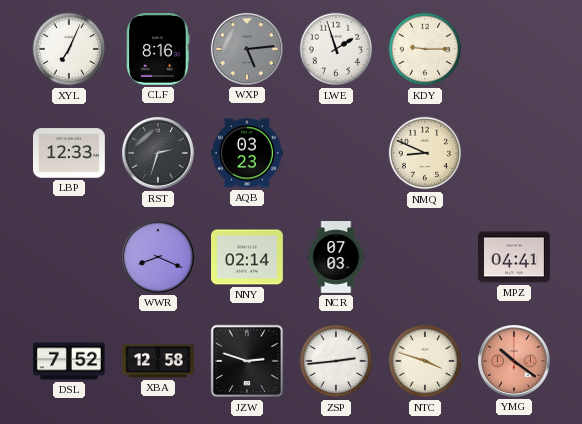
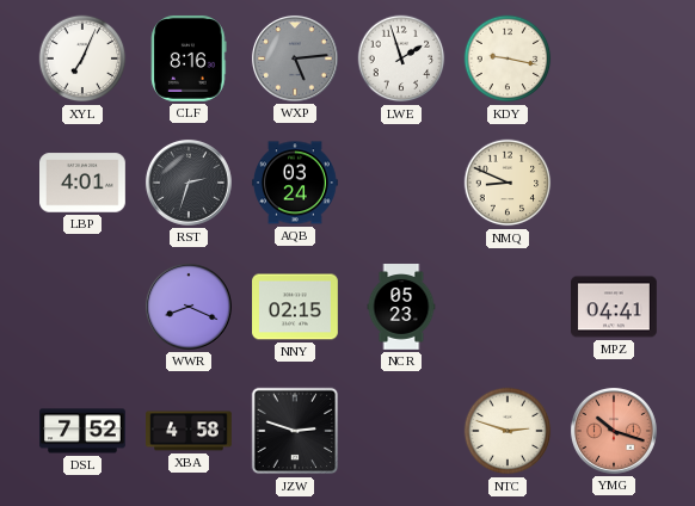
KDY: 9:15 -> 9:17
LBP: 12:33 -> 4:01
AQB: 03:23 -> 03:24
NNY: 02:14 -> 02:15
NCR: 07:03 -> 05:23
XBA: 12:58 -> 4:58
ZSP: 2:44 -> none
NTC: 3:48 -> 2:48
YMG: 10:21 -> 10:18
